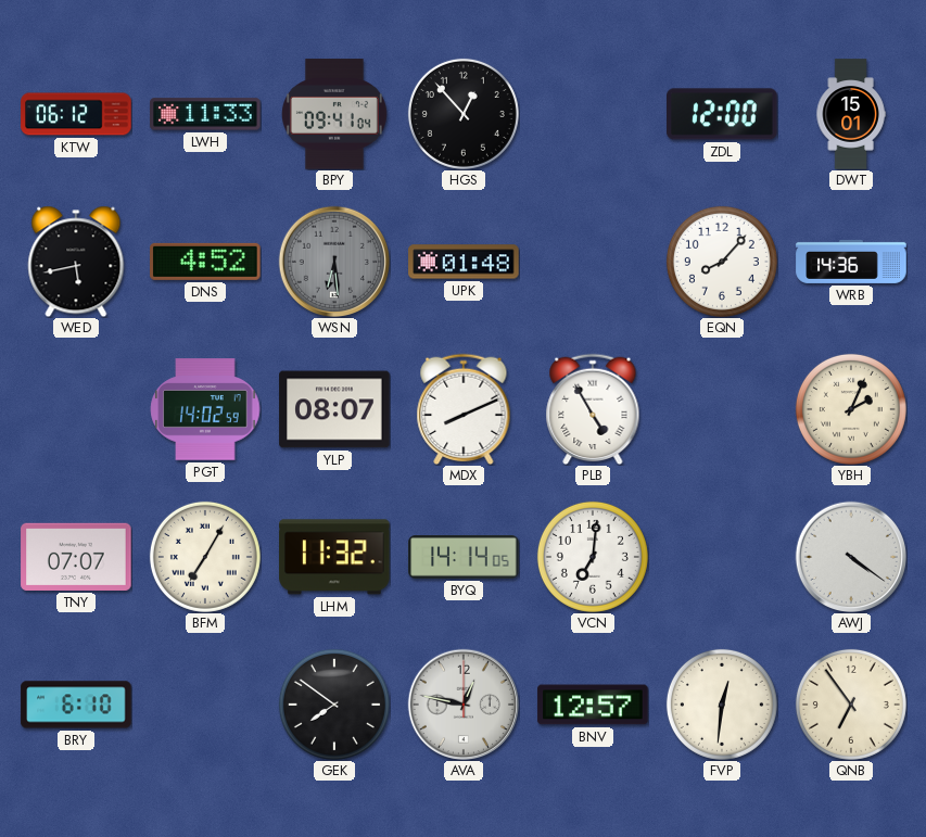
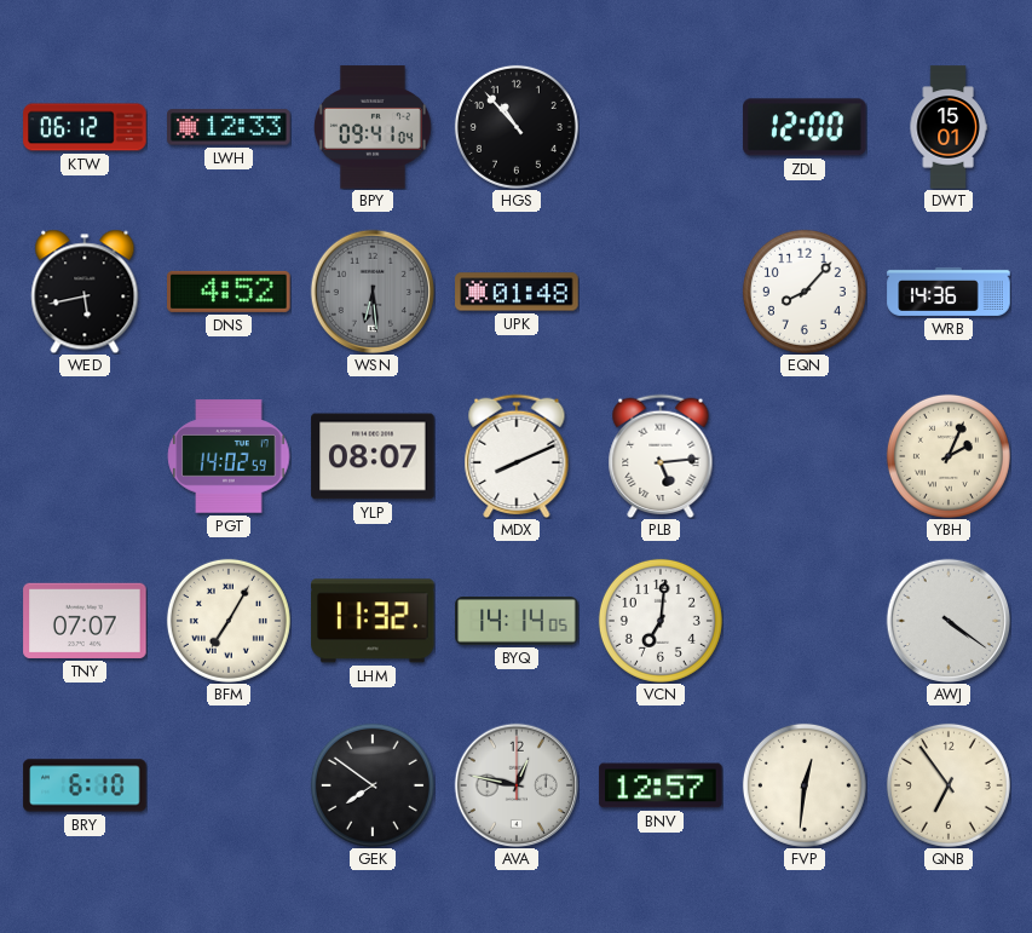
LWH: 11:33 -> 12:33
HGS: 12:53 -> 10:53
PLB: 4:55 -> 5:14
